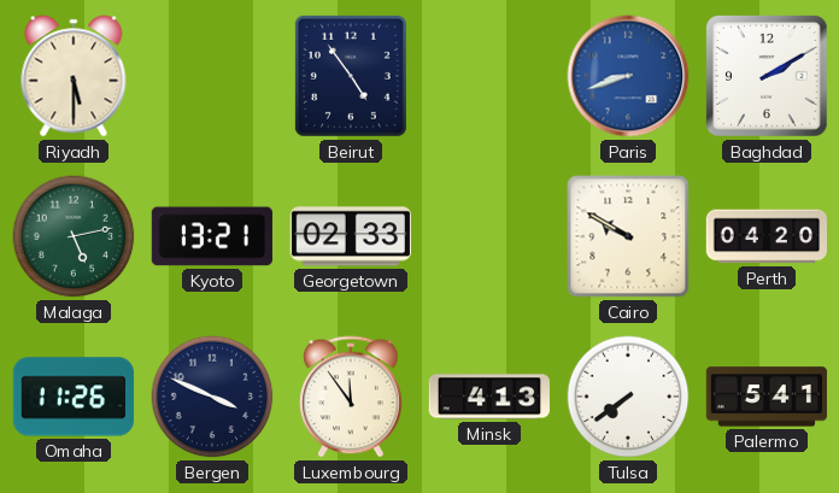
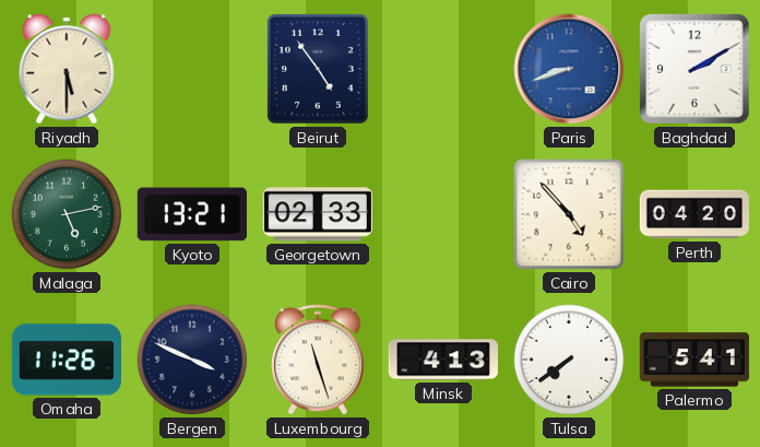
Cairo: 9:50 -> 4:53
Luxembourg: 11:54 -> 11:27
